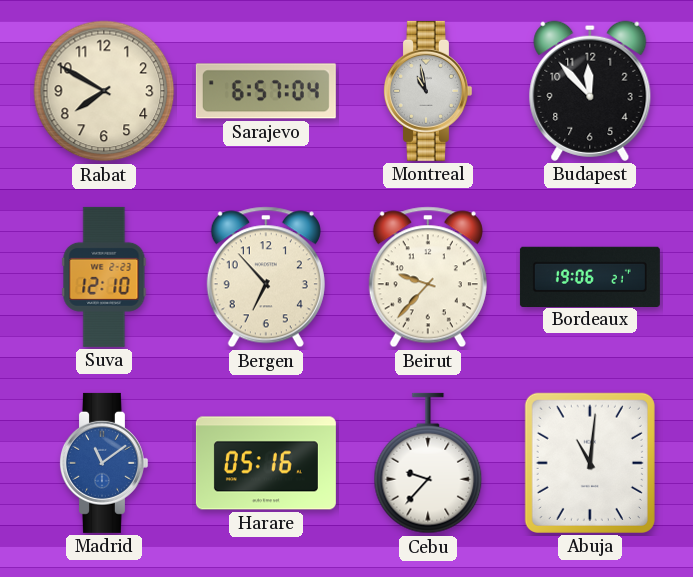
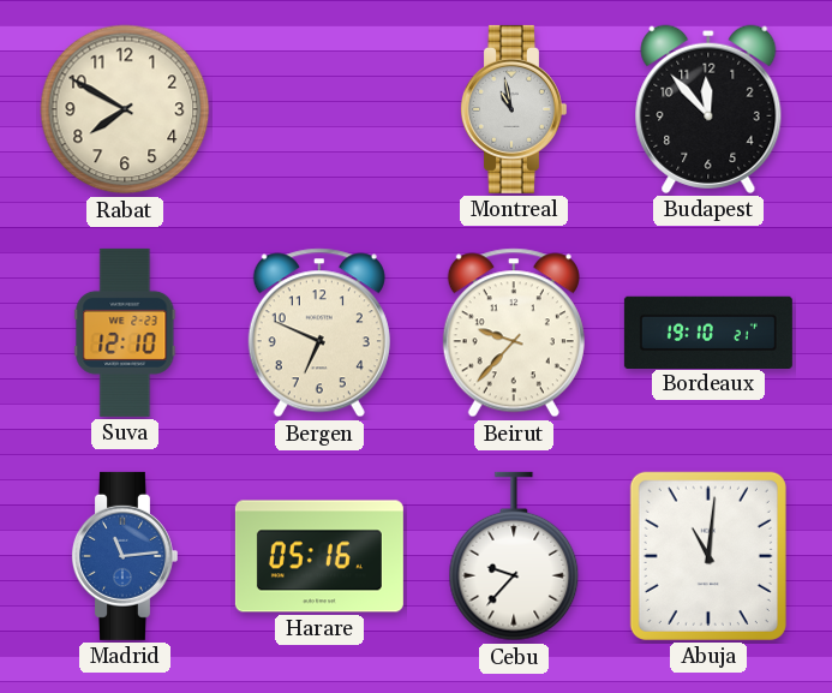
Sarajevo: 6:57 -> none
Bergen: 6:53 -> 6:49
Bordeaux: 19:06 -> 19:10
Madrid: 11:09 -> 11:14
